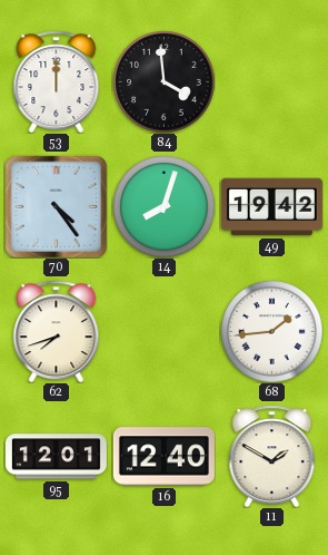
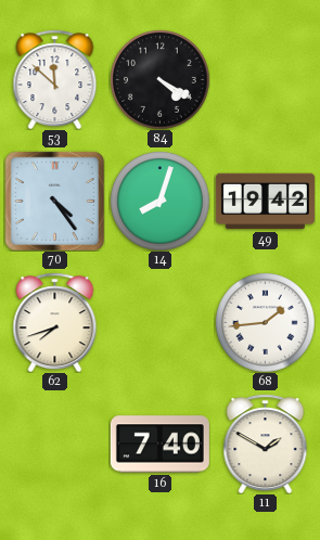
53: 12:00 -> 11:52
84: 3:59 -> 4:20
95: 12:01 -> none
16: 12:40 -> 7:40
